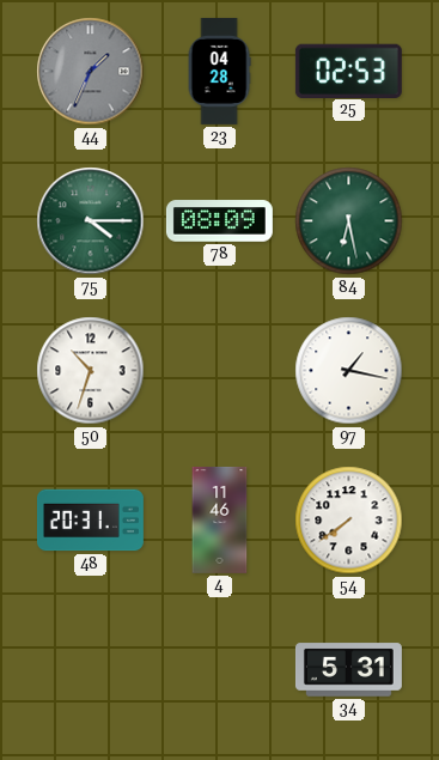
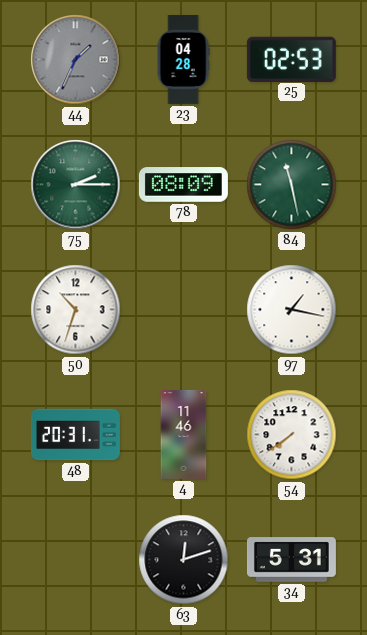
75: 4:15 -> 2:15
84: 6:28 -> 11:28
63: none -> 12:12
